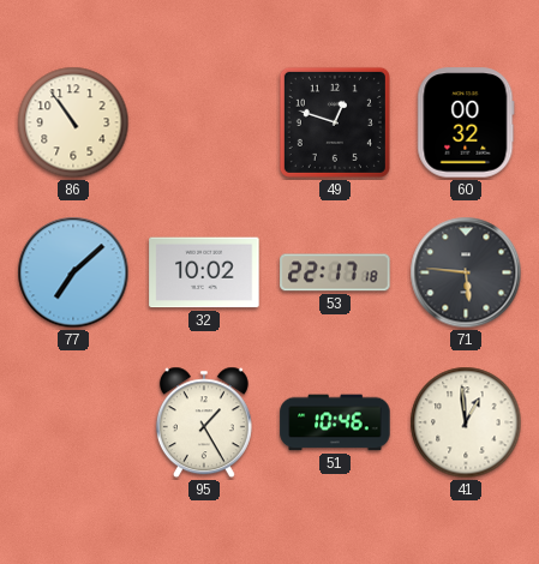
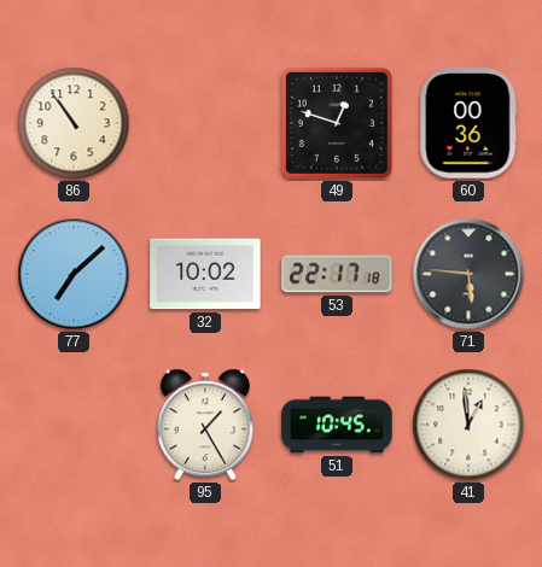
60: 00:32 -> 00:36
51: 10:46 -> 10:45
